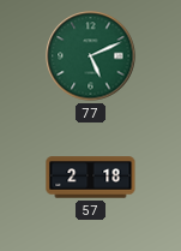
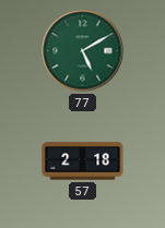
77: 5:11 -> 5:10
